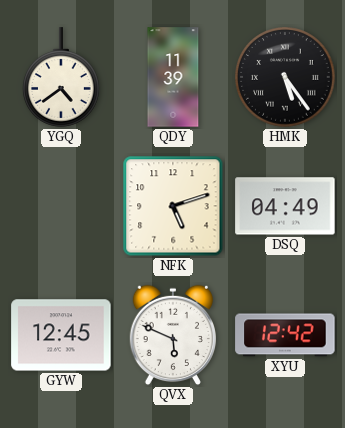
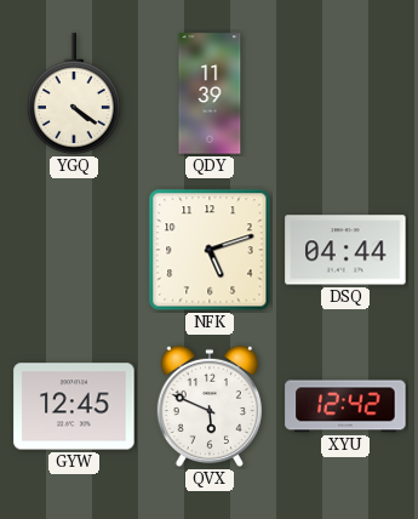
YGQ: 4:39 -> 4:21
HMK: 5:24 -> none
DSQ: 04:49 -> 04:44
